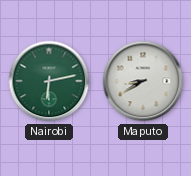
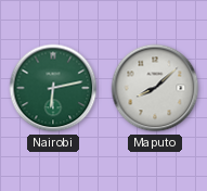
Maputo: 8:40 -> 8:08
